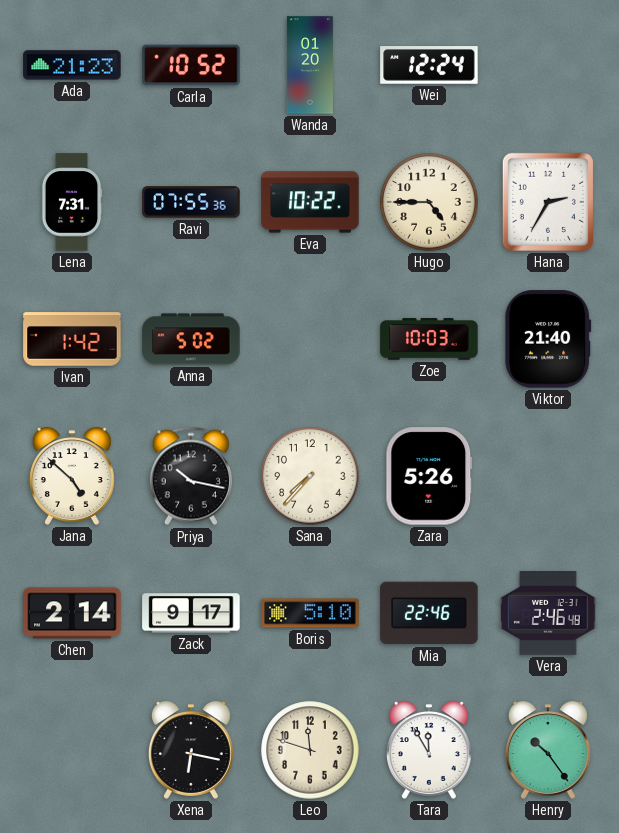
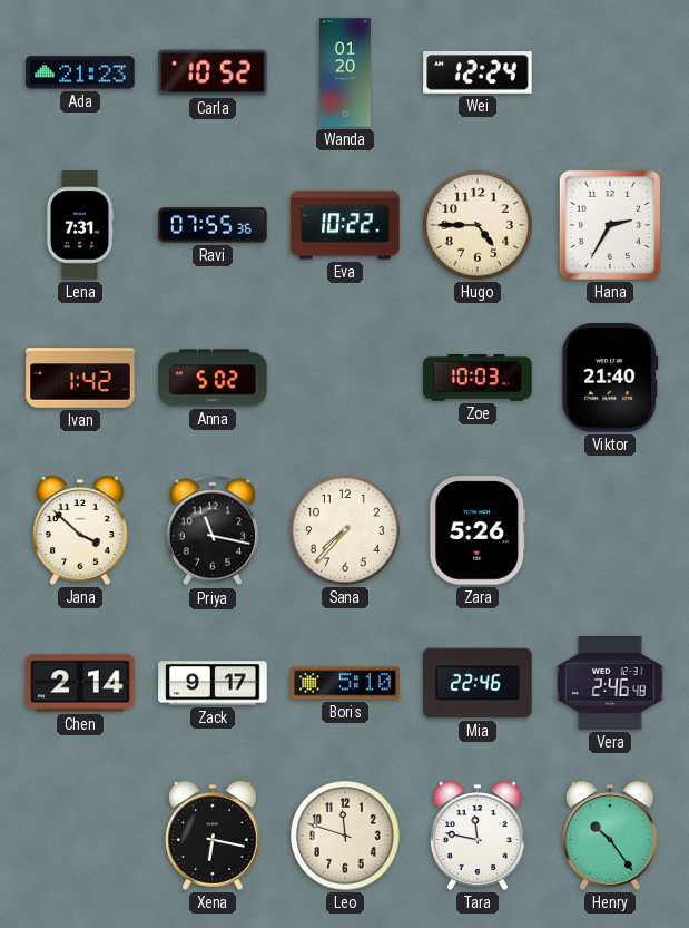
Jana: 4:52 -> 3:52
Priya: 10:17 -> 11:17
Tara: 11:55 -> 11:47
